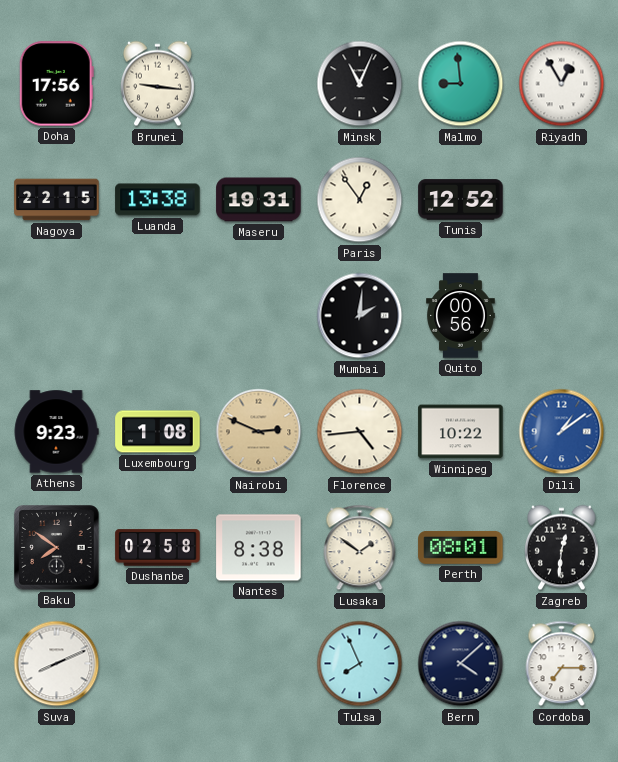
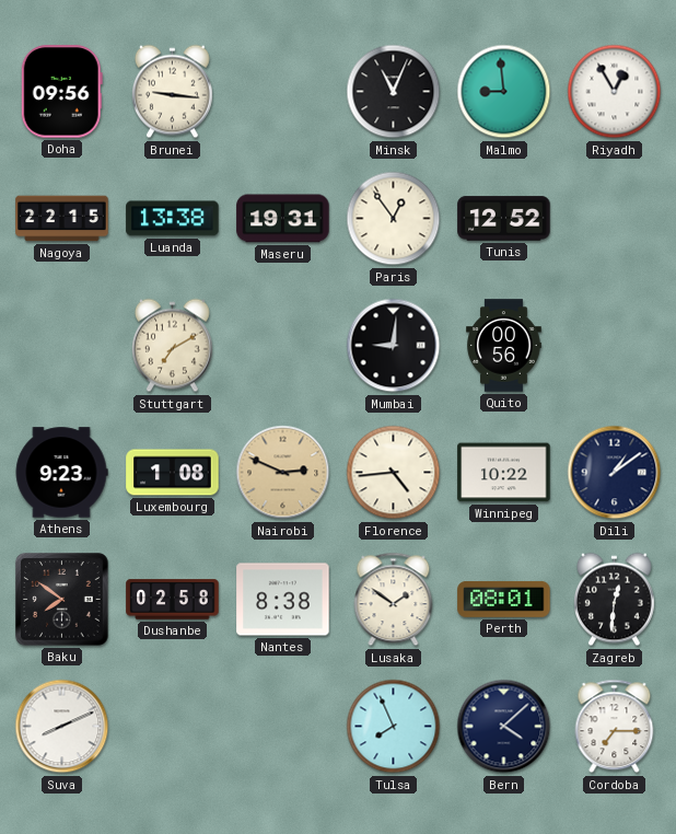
Doha: 17:56 -> 09:56
Stuttgart: none -> 7:10
Mumbai: 2:01 -> 9:01
Dili dial: blue -> navy
